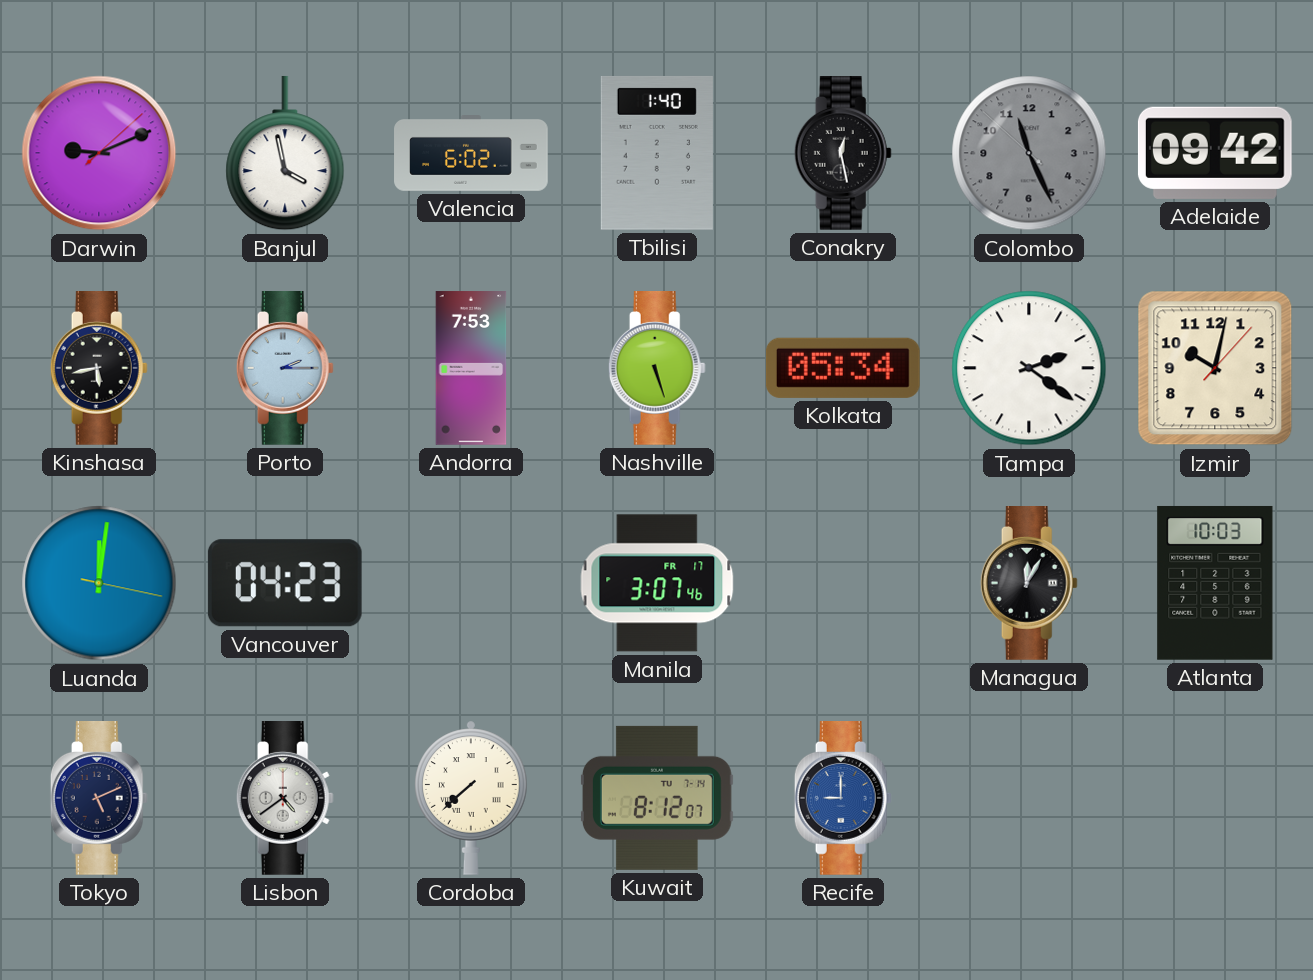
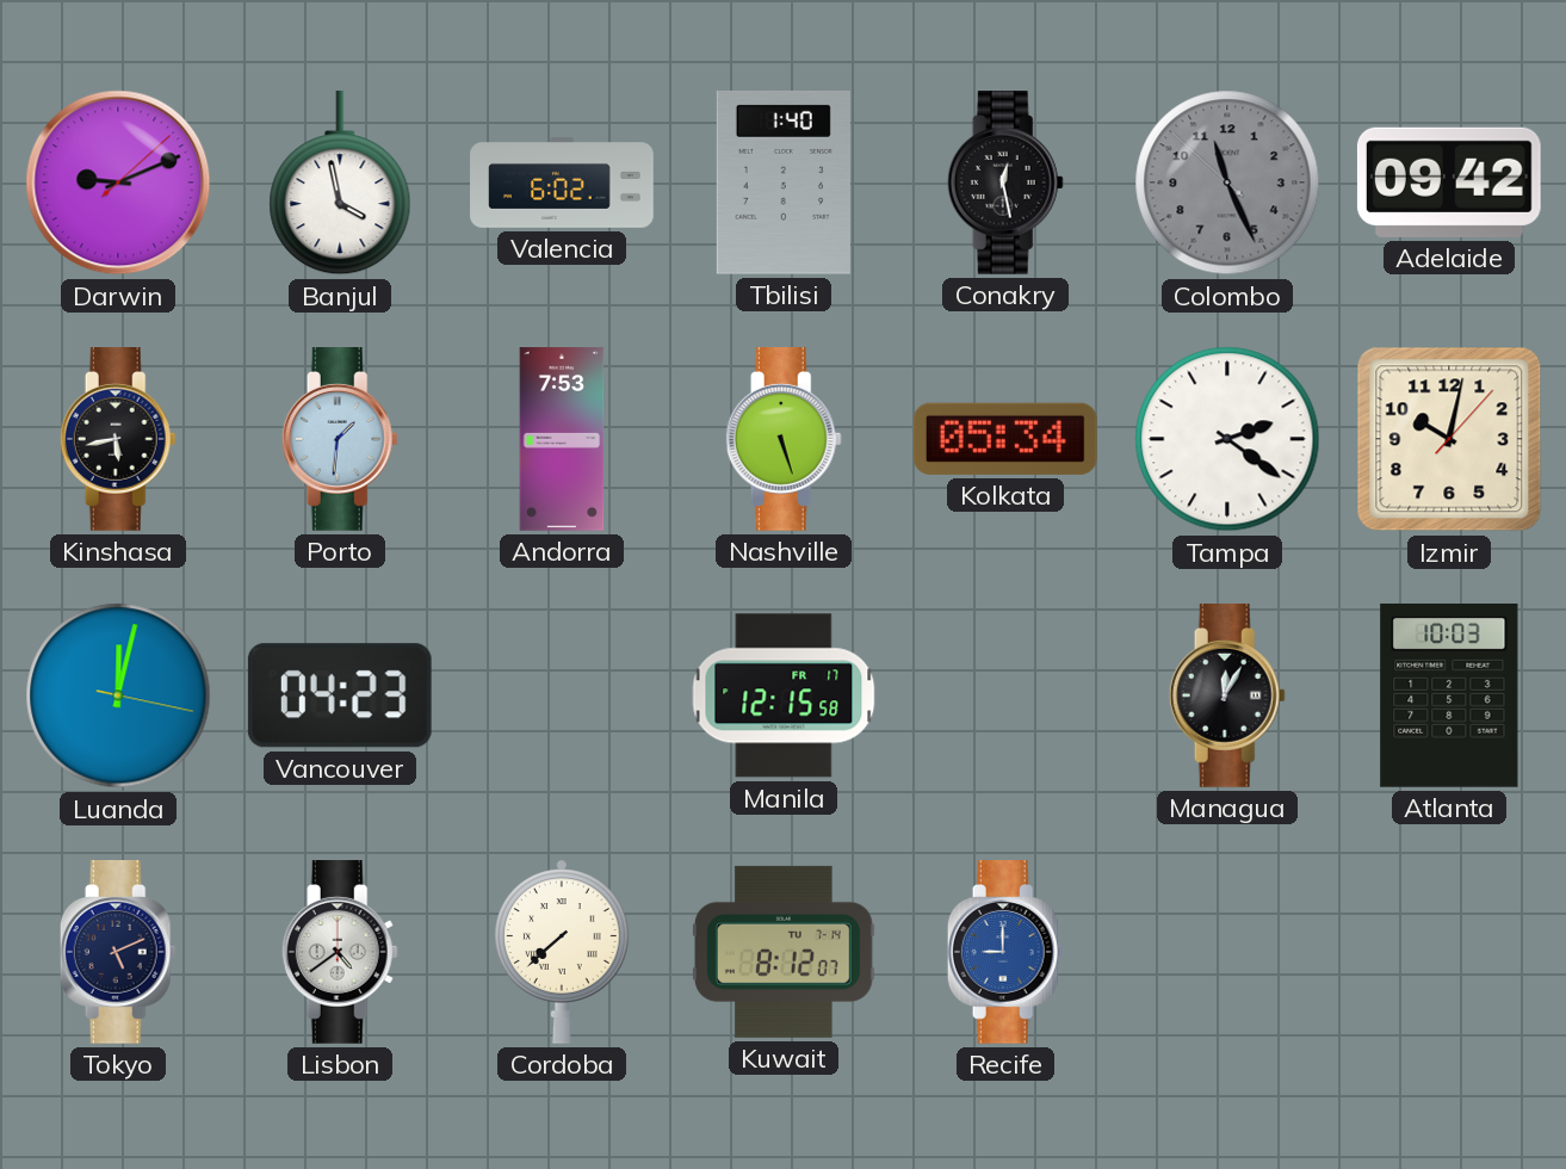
Porto: 2:15 -> 1:31
Luanda: 12:01 -> 12:02
Manila: 3:07 -> 12:15
